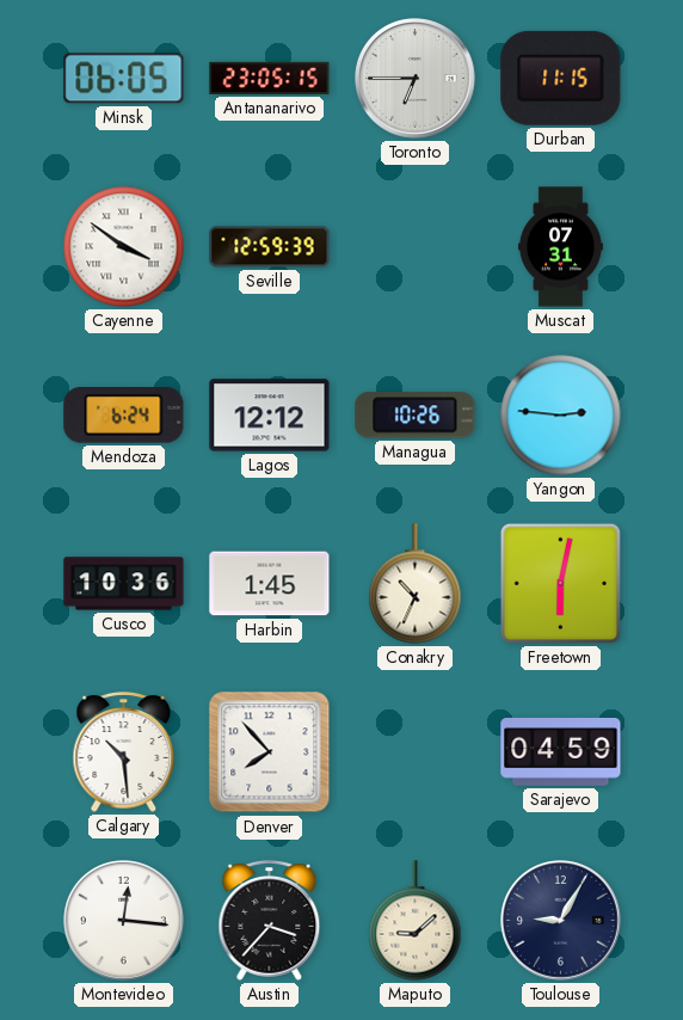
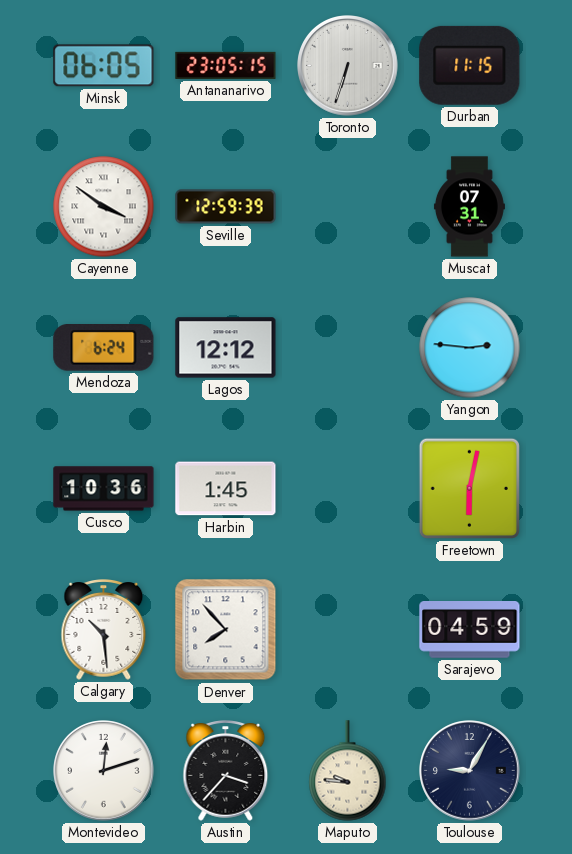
Toronto: 6:45 -> 6:33
Managua: 10:26 -> none
Conakry: 10:34 -> none
Montevideo: 12:16 -> 12:12
Maputo: 9:08 -> 9:46
